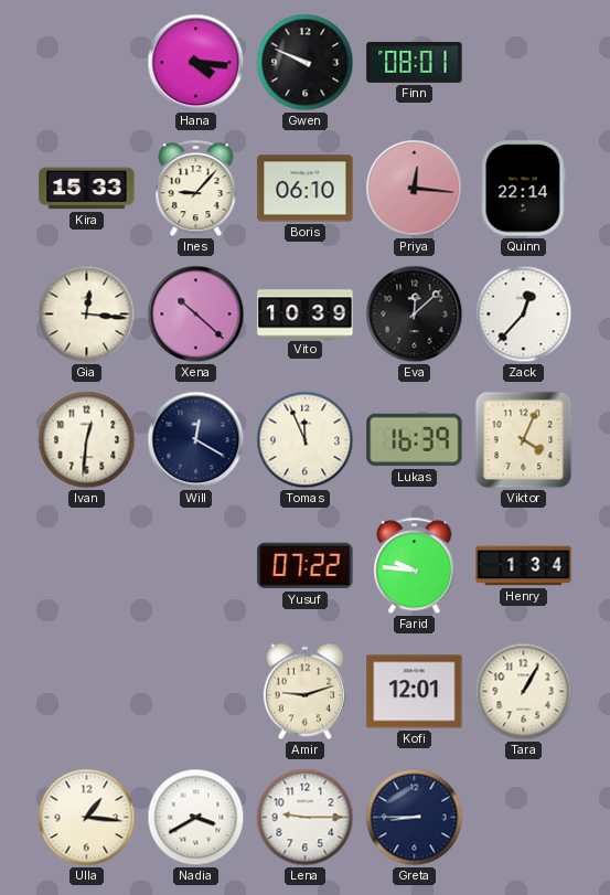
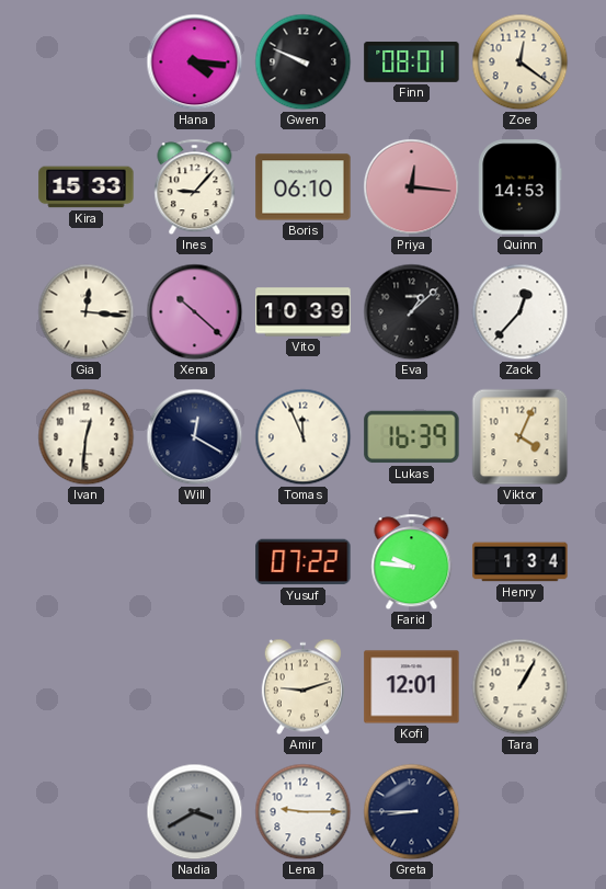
Zoe: none -> 12:21
Quinn: 22:14 -> 14:53
Eva: 12:08 -> 1:08
Ulla: 1:16 -> none
Nadia dial: white -> grey
